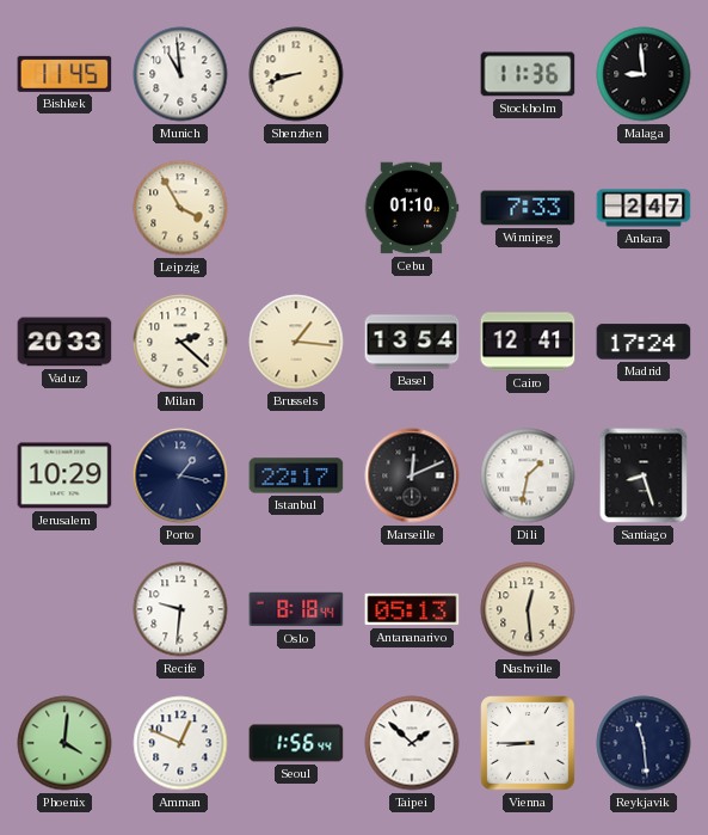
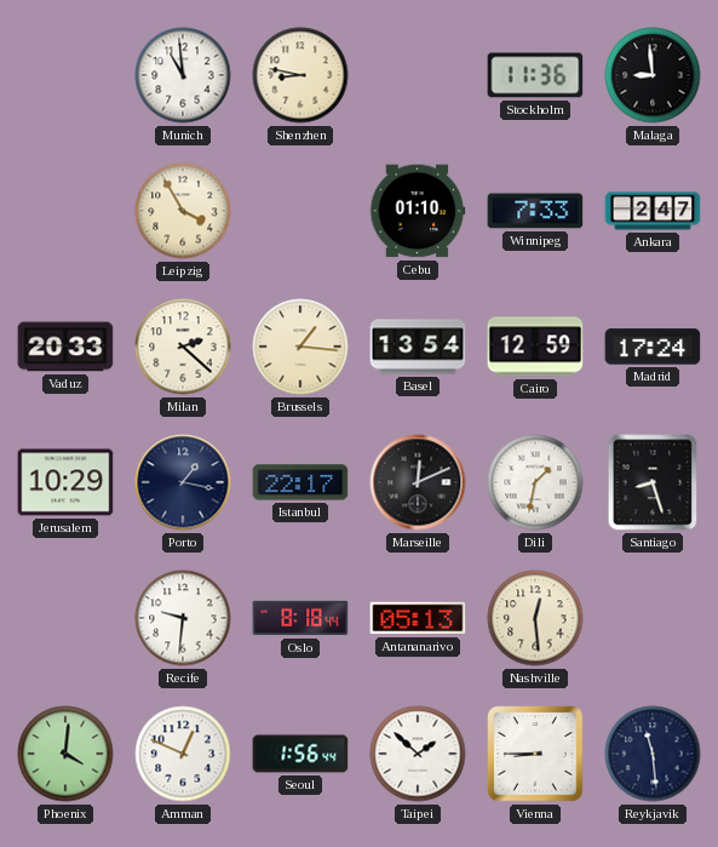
Bishkek: 11:45 -> none
Shenzhen: 8:42 -> 8:47
Cairo: 12:41 -> 12:59
